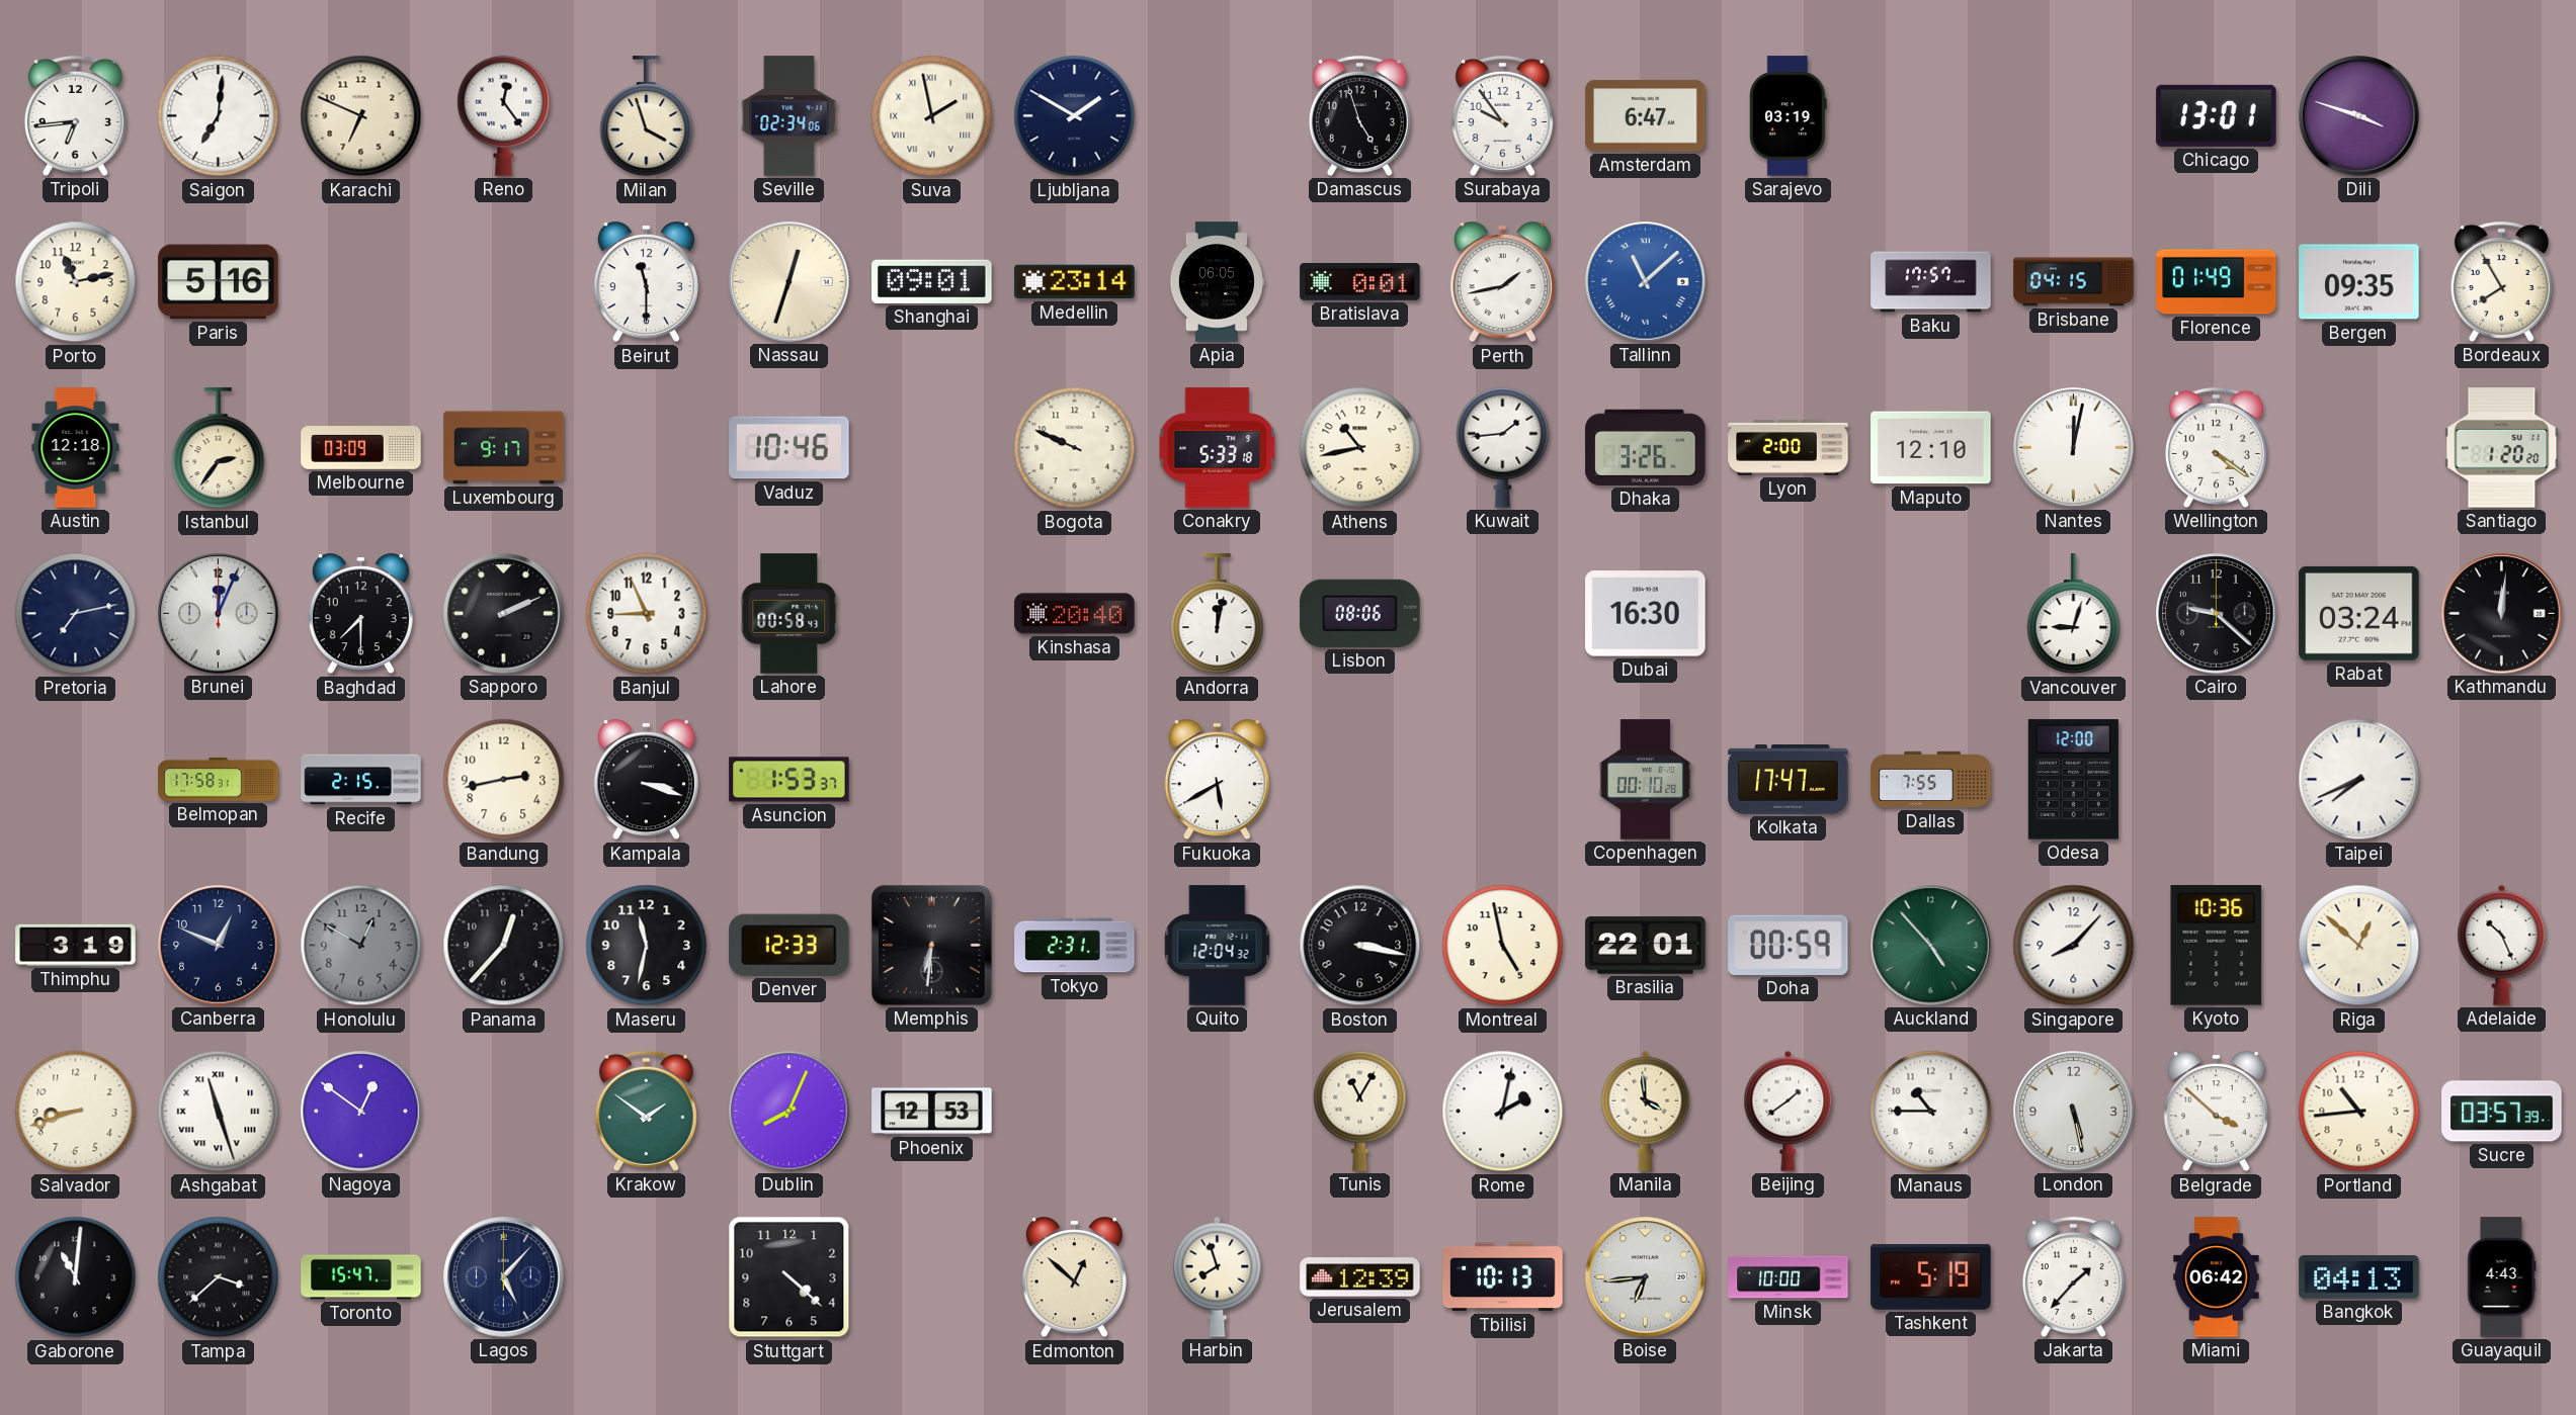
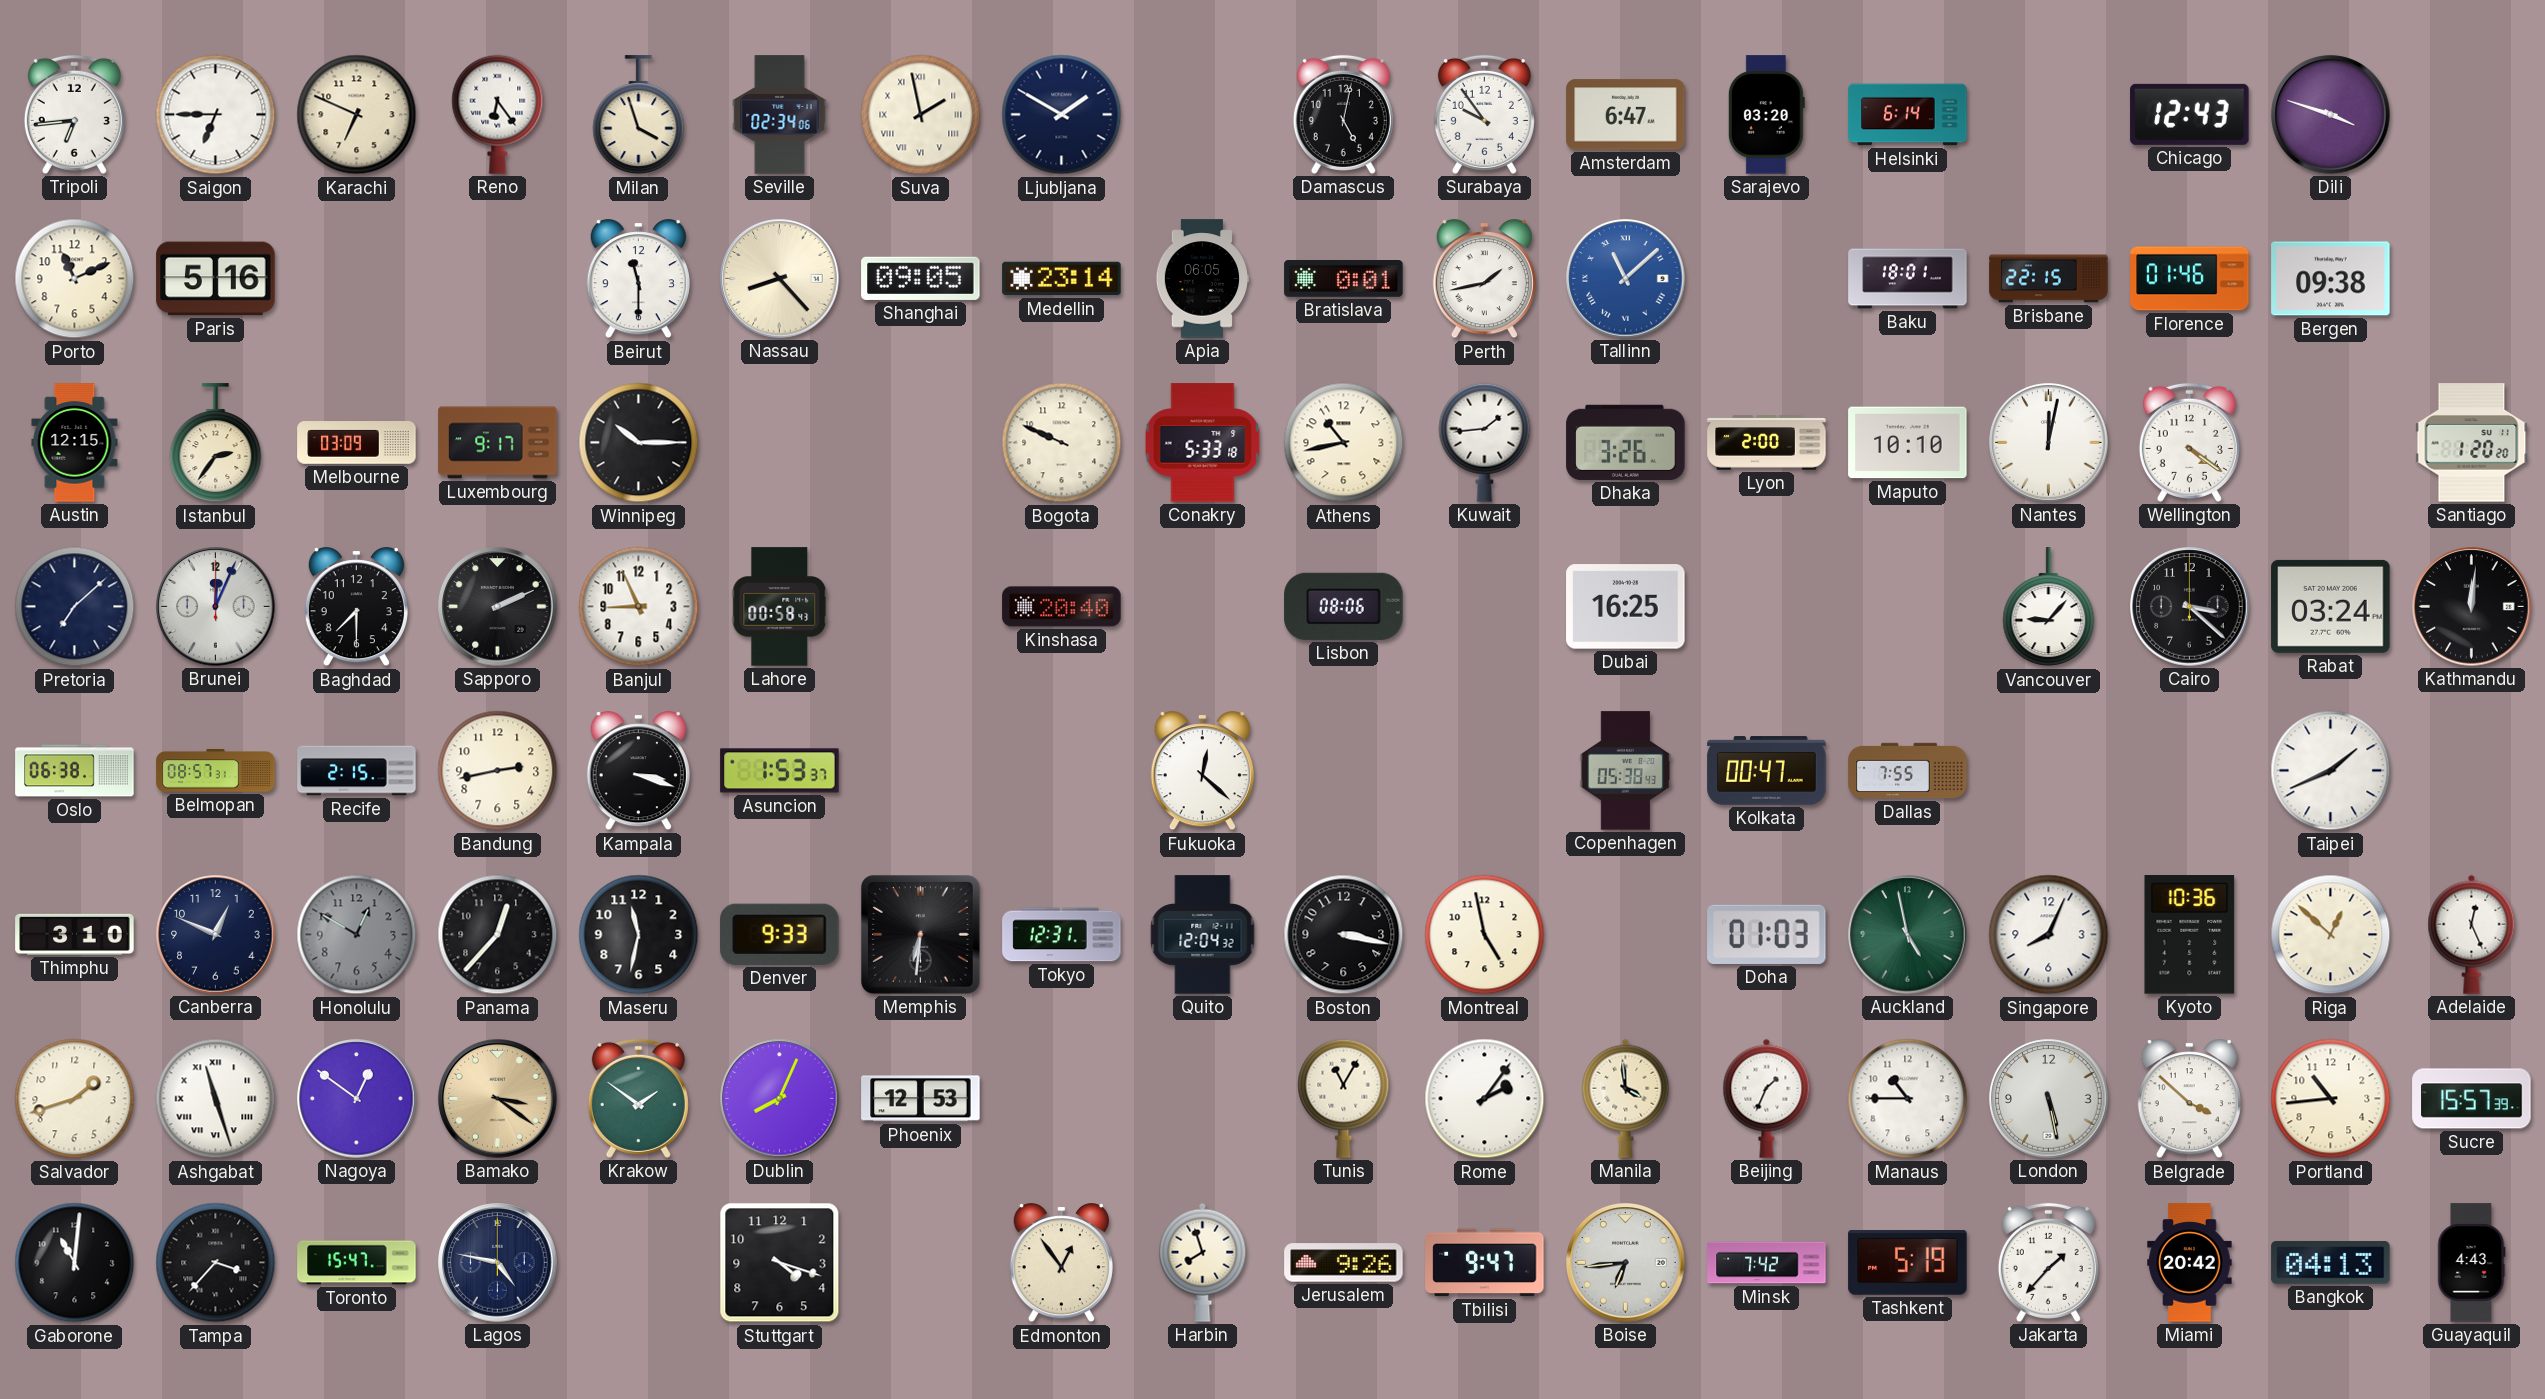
Saigon: 7:01 -> 6:45
Reno: 12:24 -> 6:24
Damascus: 4:57 -> 5:02
Sarajevo: 03:19 -> 03:20
Helsinki: none -> 6:14
Chicago: 13:01 -> 12:43
Porto: 11:13 -> 11:11
Nassau: 12:33 -> 8:23
Shanghai: 09:01 -> 09:05
Baku: 17:57 -> 18:01
Brisbane: 04:15 -> 22:15
Florence: 01:49 -> 01:46
Bergen: 09:35 -> 09:38
Bordeaux: 7:55 -> none
Austin: 12:18 -> 12:15
Winnipeg: none -> 10:15
Vaduz: 10:46 -> none
Maputo: 12:10 -> 10:10
Pretoria: 7:13 -> 7:08
Andorra: 12:02 -> none
Dubai: 16:30 -> 16:25
Vancouver: 9:03 -> 9:07
Cairo: 9:22 -> 3:22
Oslo: none -> 06:38
Belmopan: 17:58 -> 08:57
Fukuoka: 5:40 -> 12:22
Copenhagen: 00:10 -> 05:38
Kolkata: 17:47 -> 00:47
Odesa: 12:00 -> none
Taipei: 7:41 -> 1:41
Thimphu: 3:19 -> 3:10
Denver: 12:33 -> 9:33
Tokyo: 2:31 -> 12:31
Brasilia: 22:01 -> none
Doha: 00:59 -> 01:03
Auckland: 4:53 -> 4:58
Singapore: 8:07 -> 8:04
Adelaide: 10:26 -> 12:26
Salvador: 8:42 -> 1:42
Bamako: none -> 3:21
Rome: 2:02 -> 2:06
Beijing: 1:39 -> 1:34
Sucre: 03:57 -> 15:57
Tampa: 3:38 -> 3:37
Lagos: 5:07 -> 4:47
Stuttgart: 4:22 -> 4:18
Edmonton: 12:52 -> 12:54
Jerusalem: 12:39 -> 9:26
Tbilisi: 10:13 -> 9:47
Minsk: 10:00 -> 7:42
Miami: 06:42 -> 20:42
